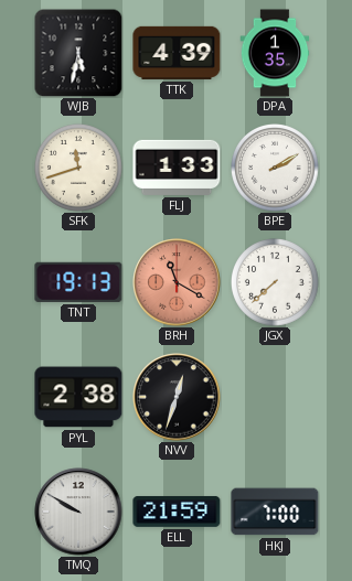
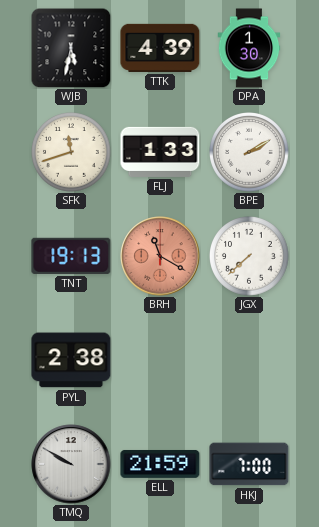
DPA: 1:35 -> 1:30
NVV: 12:33 -> none
